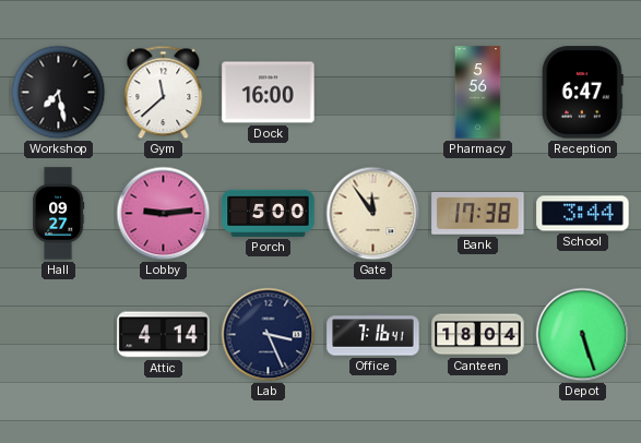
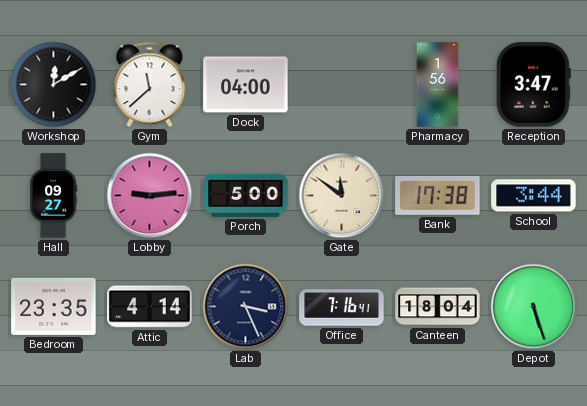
Workshop: 7:28 -> 12:10
Dock: 16:00 -> 04:00
Pharmacy: 5:56 -> 1:56
Reception: 6:47 -> 3:47
Gate: 11:54 -> 11:51
Bedroom: none -> 23:35
